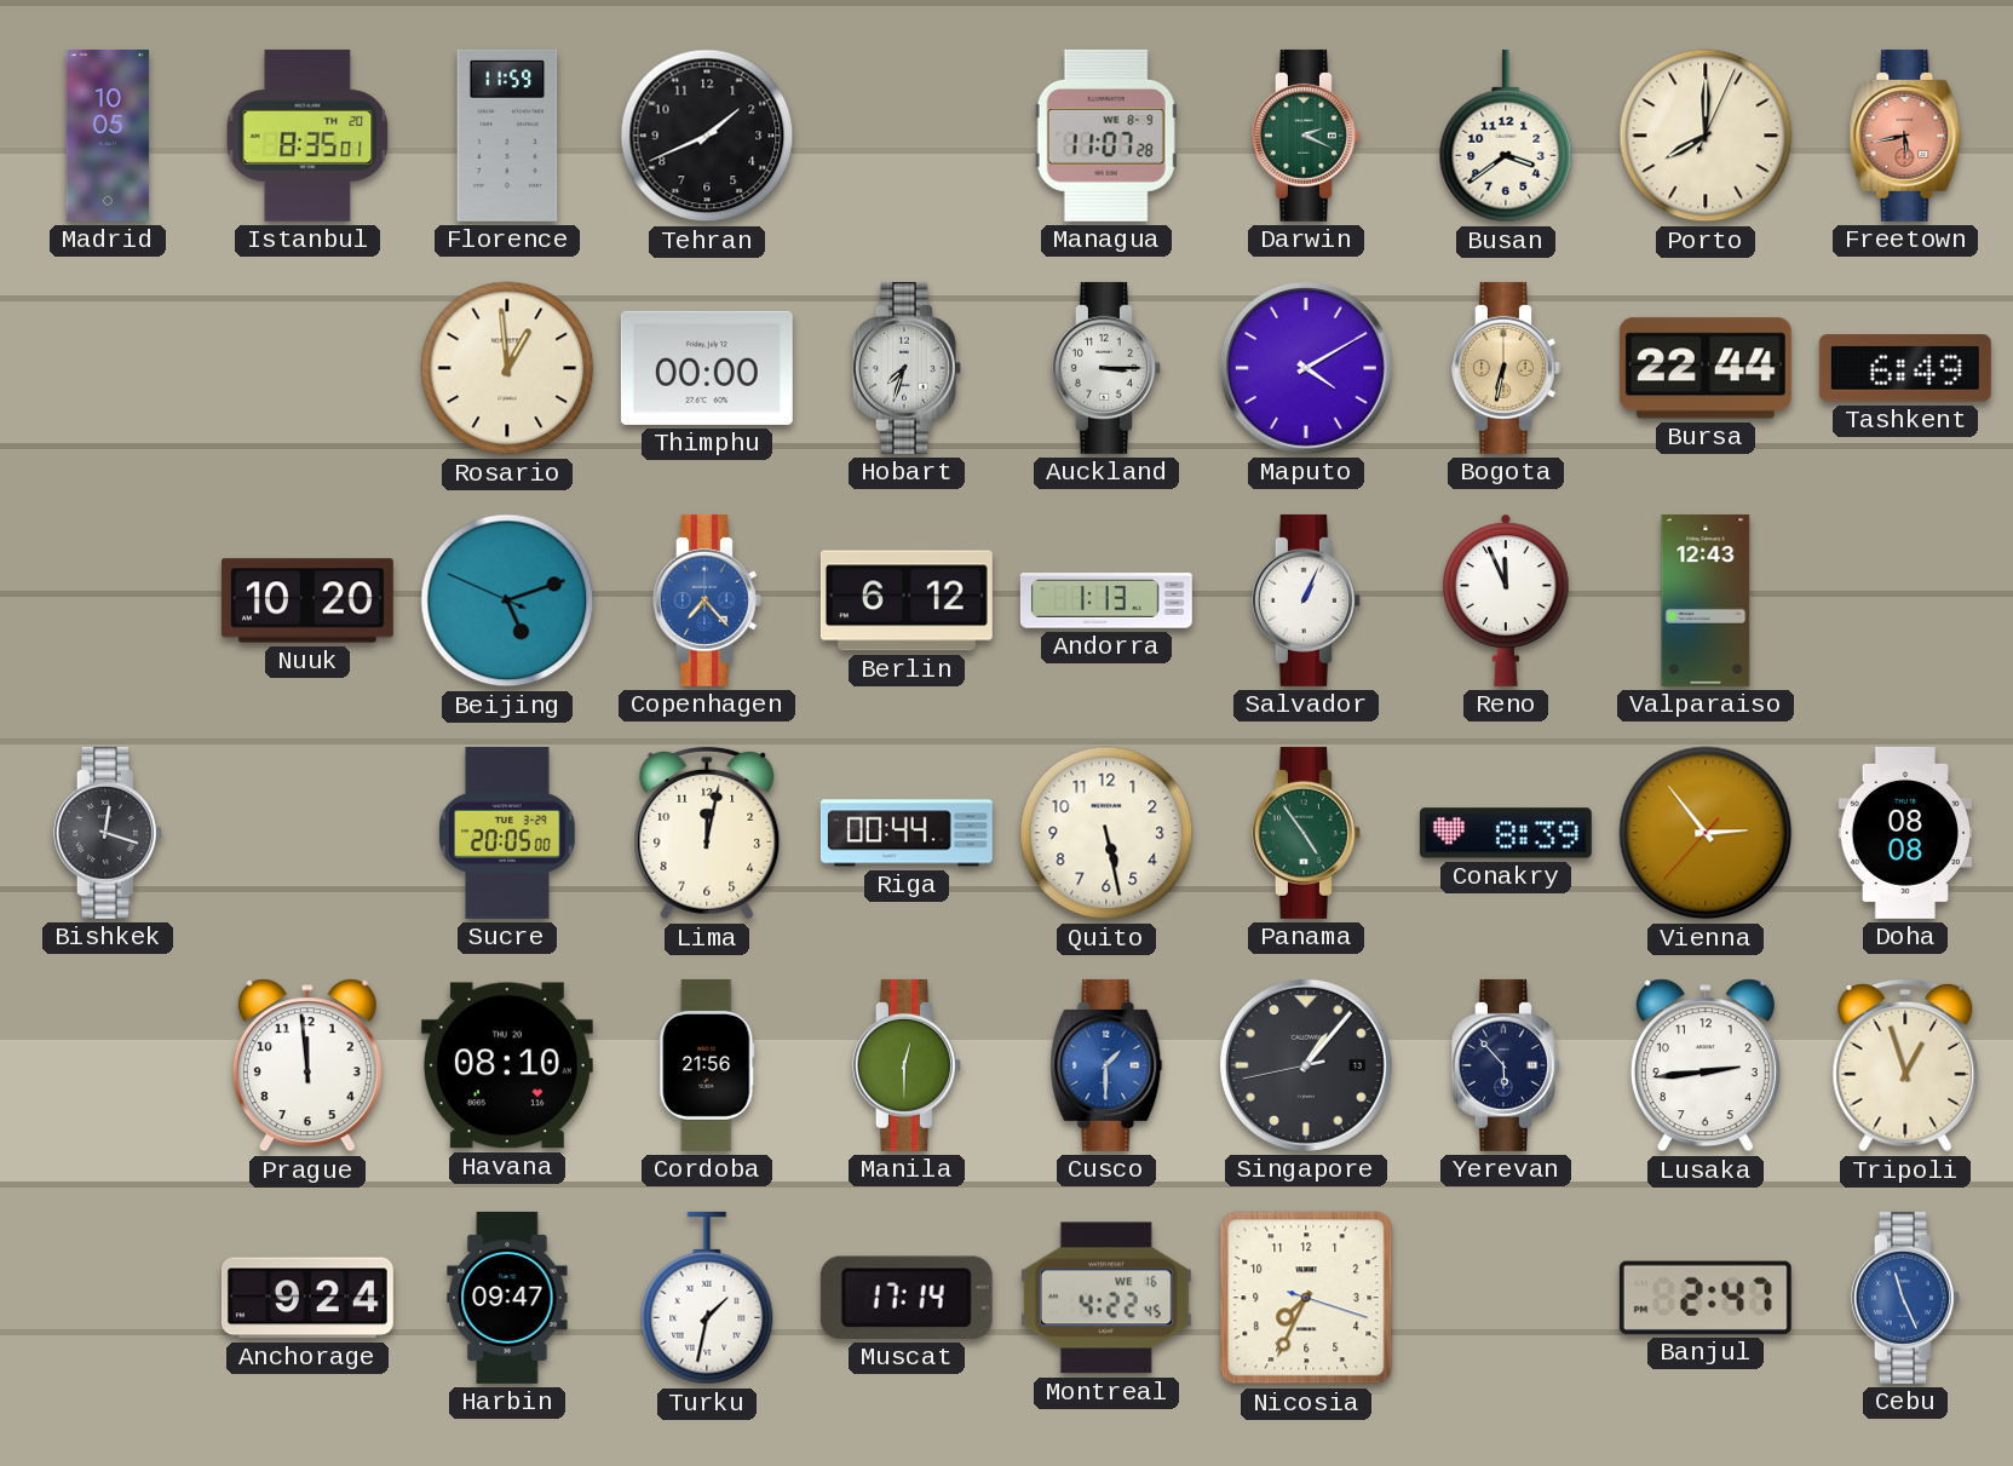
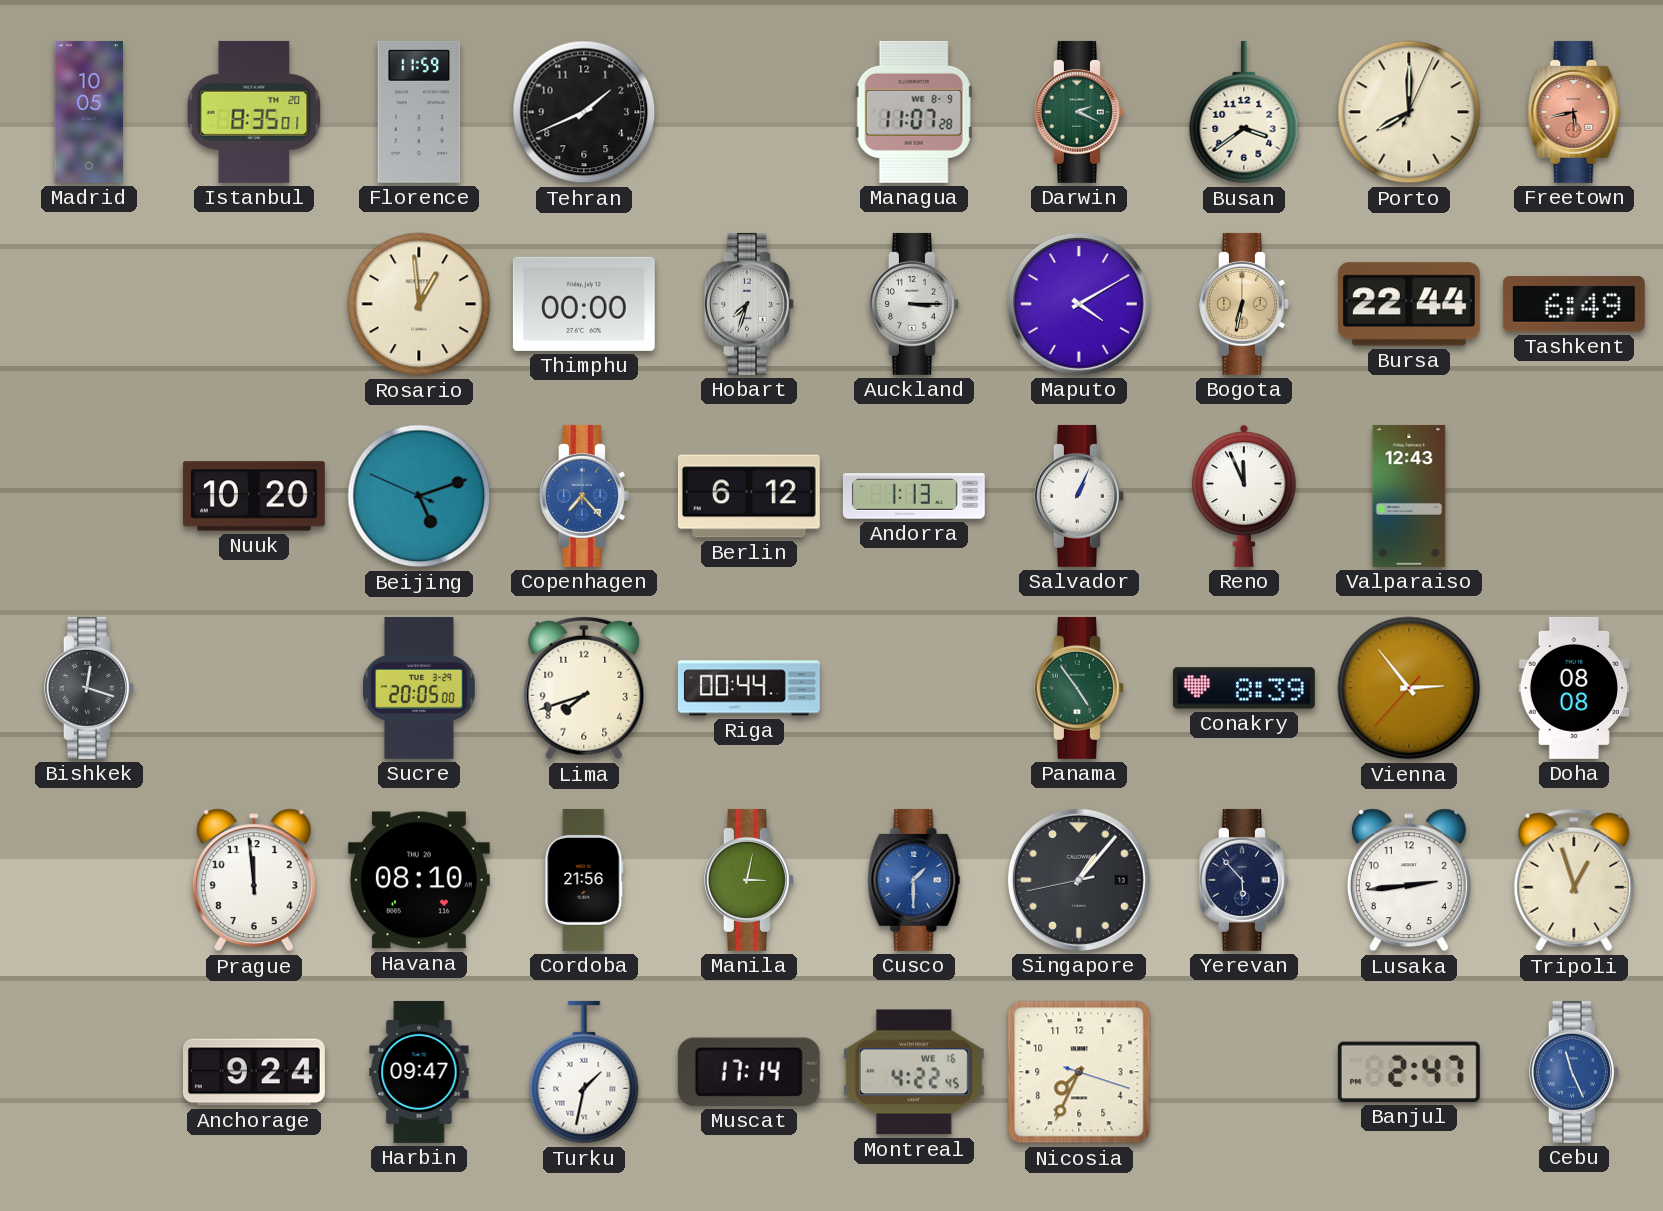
Lima: 12:02 -> 7:42
Quito: 5:28 -> none
Manila: 12:30 -> 3:02
